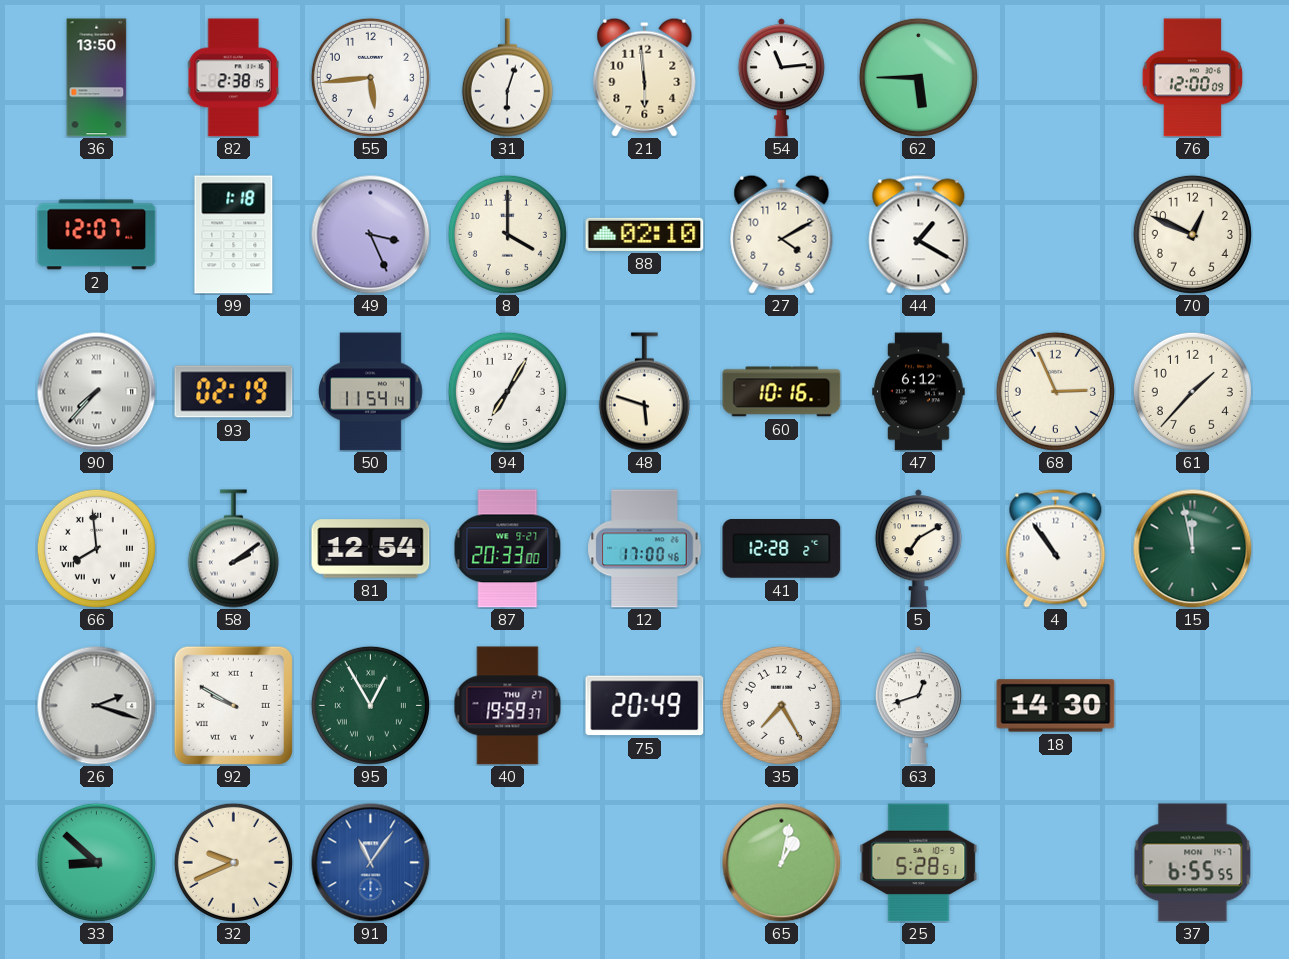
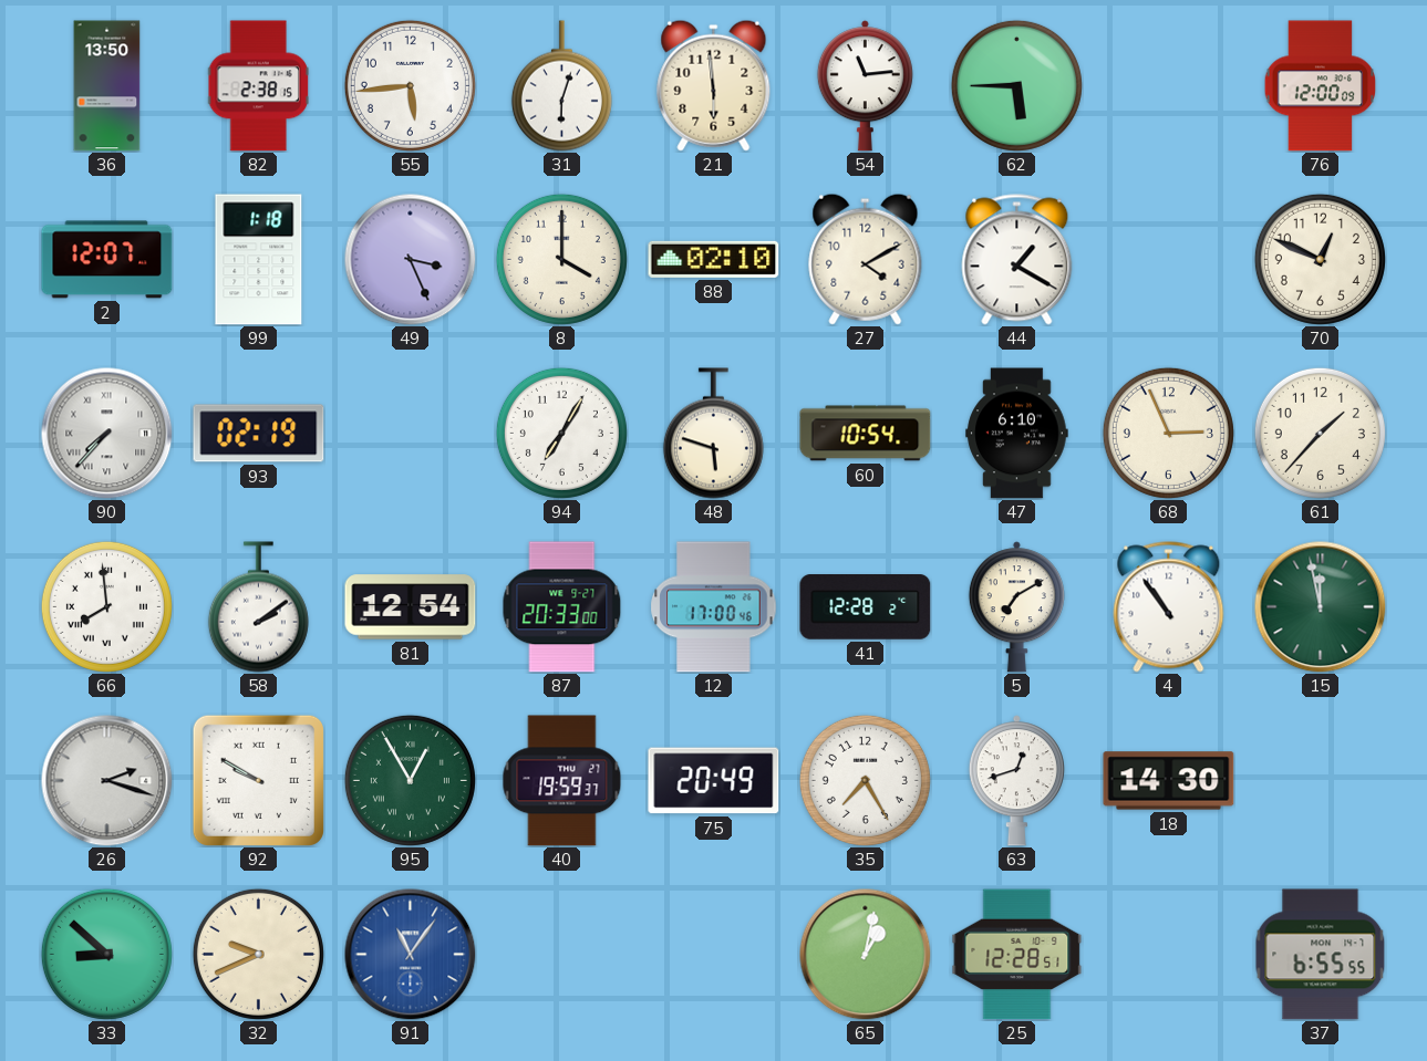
50: 11:54 -> none
60: 10:16 -> 10:54
47: 6:12 -> 6:10
25: 5:28 -> 12:28
